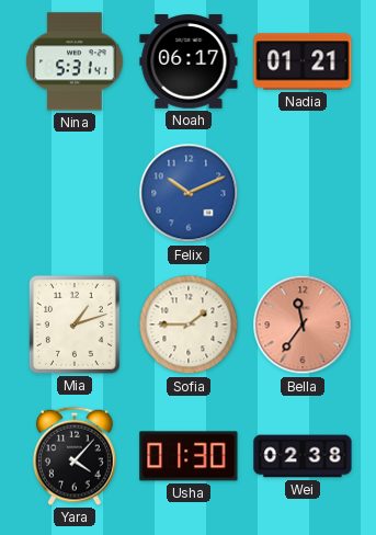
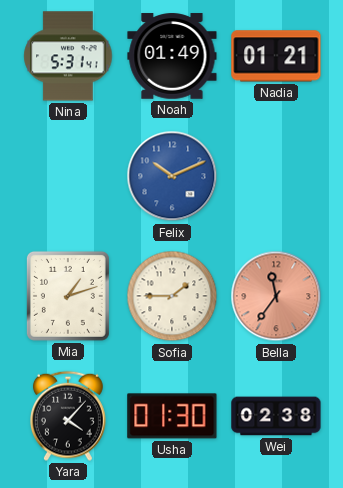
Noah: 06:17 -> 01:49
